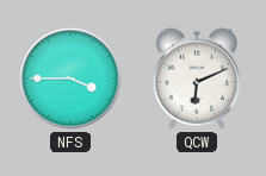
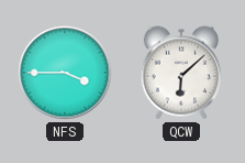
QCW: 6:11 -> 6:08
